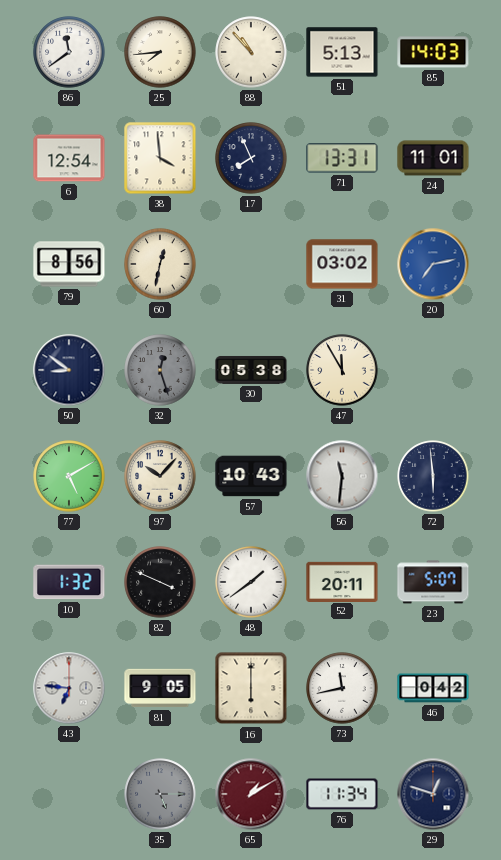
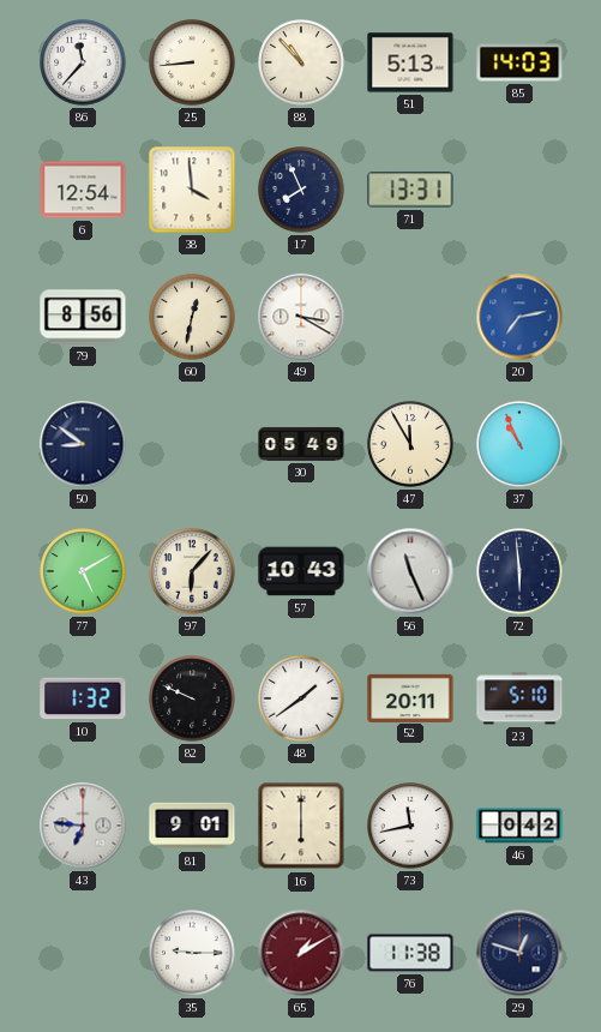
86: 11:39 -> 11:37
25: 7:44 -> 8:44
24: 11:01 -> none
49: none -> 3:20
31: 03:02 -> none
32: 12:27 -> none
30: 05:38 -> 05:49
37: none -> 10:56
97: 10:07 -> 6:07
56: 11:31 -> 11:26
82: 3:49 -> 9:49
23: 5:07 -> 5:10
81: 9:05 -> 9:01
35: 5:15 -> 9:15
35 dial: grey -> white
76: 11:34 -> 11:38
